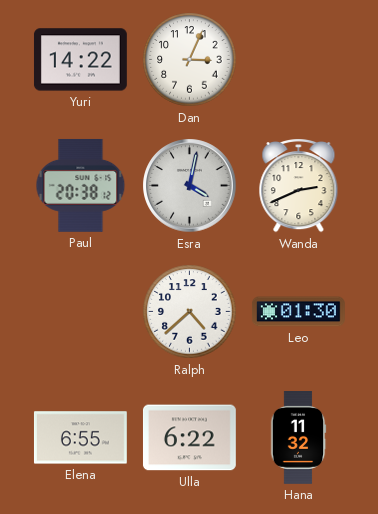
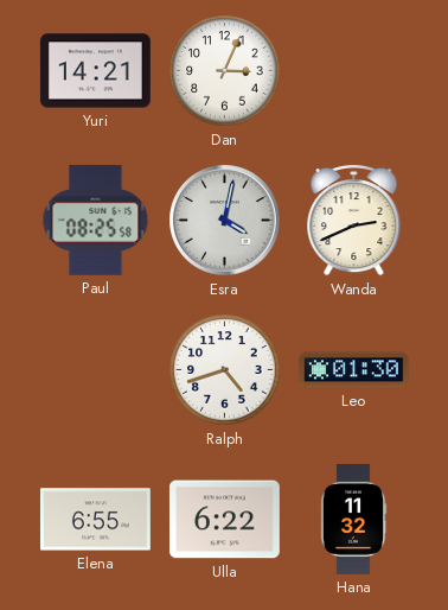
Yuri: 14:22 -> 14:21
Paul: 20:38 -> 08:25
Ralph: 4:38 -> 4:42
